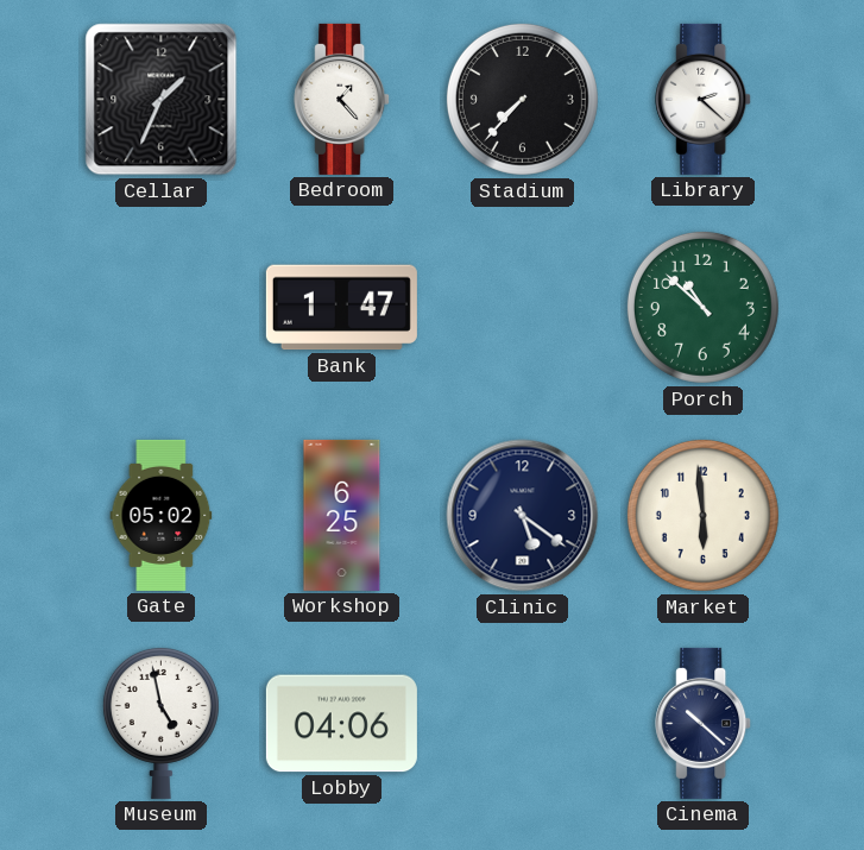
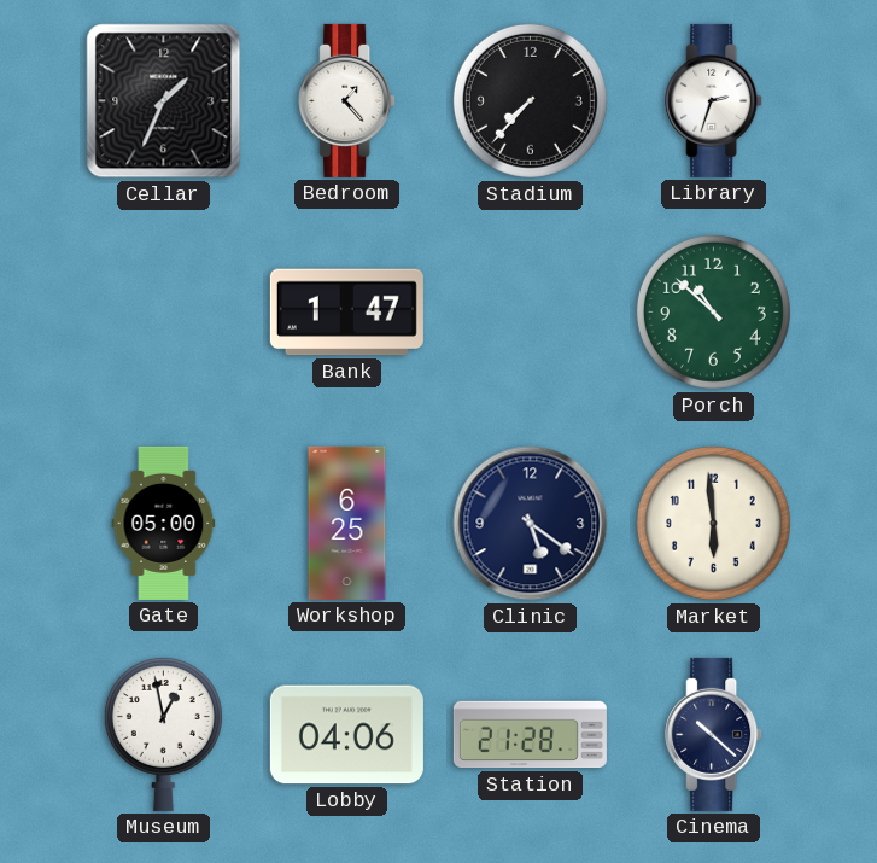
Library: 2:22 -> 2:33
Gate: 05:02 -> 05:00
Museum: 4:58 -> 12:58
Station: none -> 21:28
